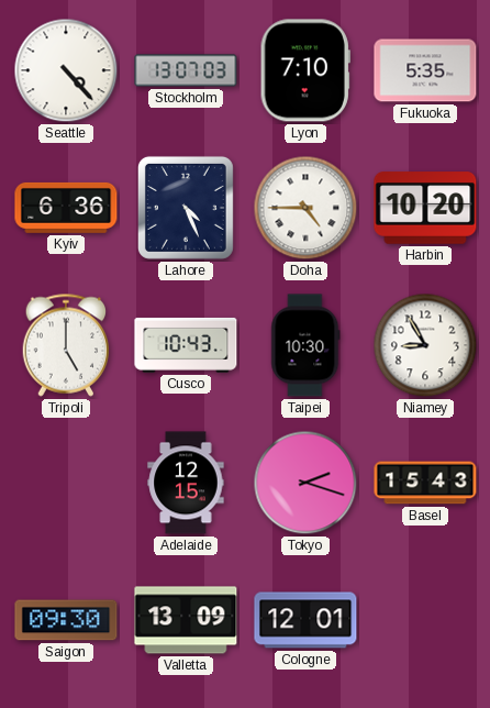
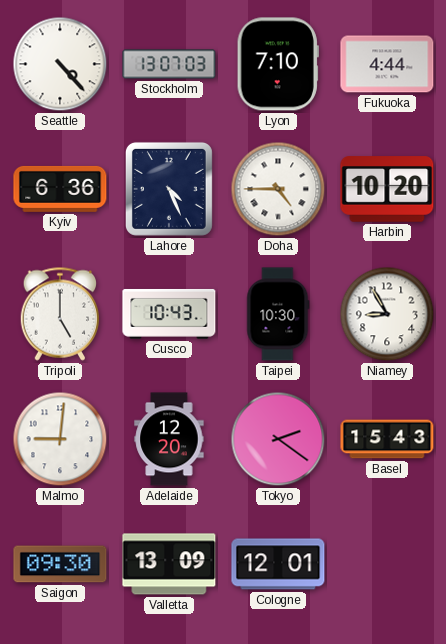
Fukuoka: 5:35 -> 4:44
Malmo: none -> 9:01
Adelaide: 12:15 -> 12:20
Tokyo: 2:18 -> 2:21
